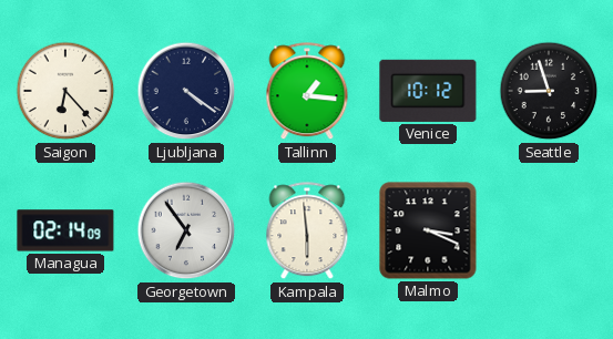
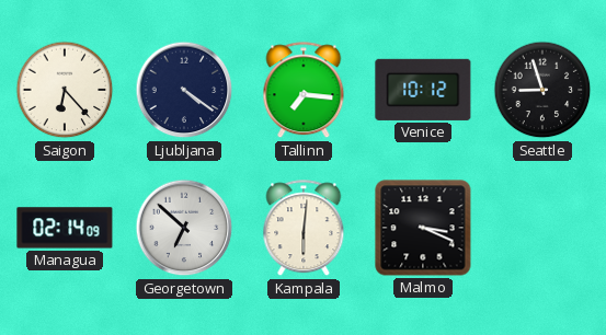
Tallinn: 1:16 -> 7:16
Georgetown: 6:54 -> 6:52
Kampala: 5:59 -> 6:01
